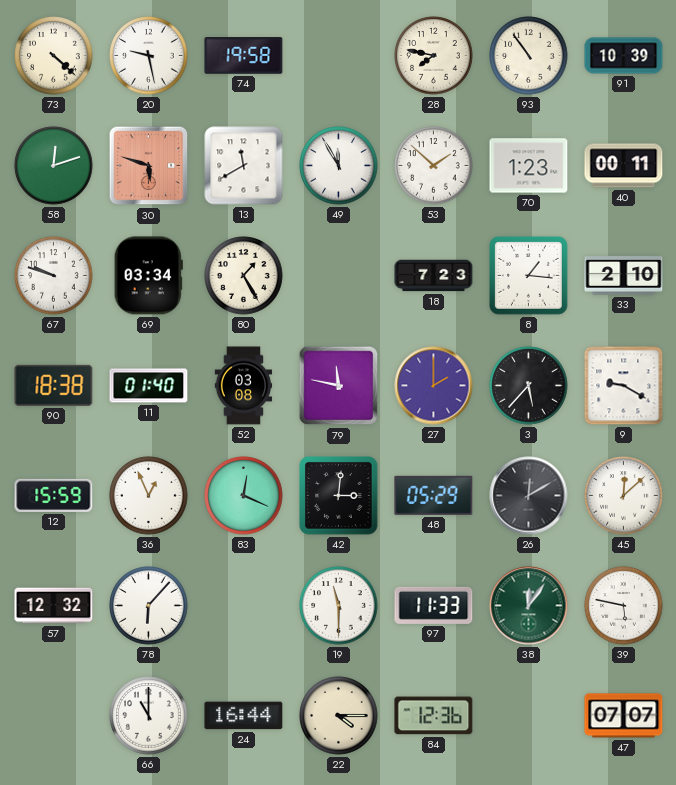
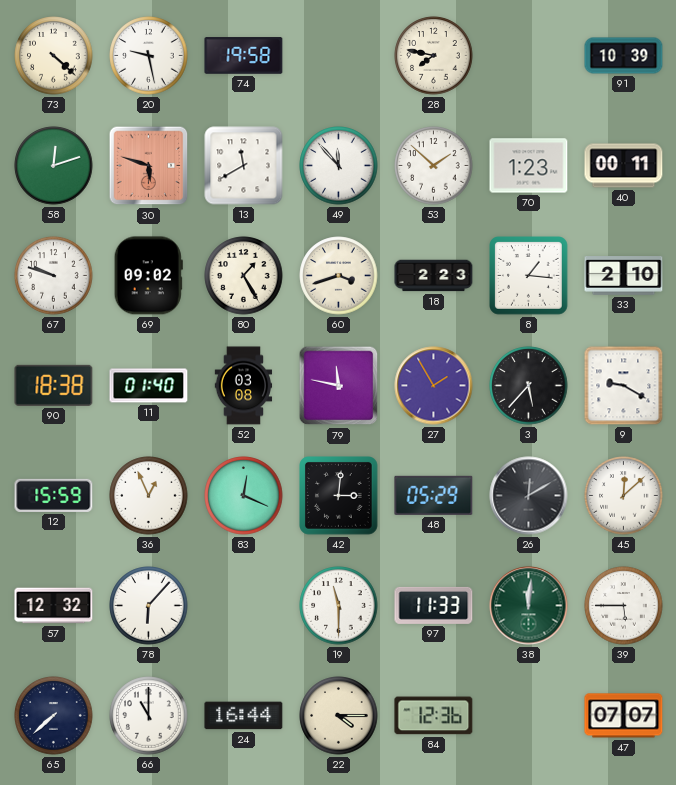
93: 10:54 -> none
49: 11:55 -> 11:53
69: 03:34 -> 09:02
60: none -> 3:42
18: 7:23 -> 2:23
27: 2:00 -> 1:55
38: 12:06 -> 12:01
39: 5:47 -> 5:45
65: none -> 7:38
